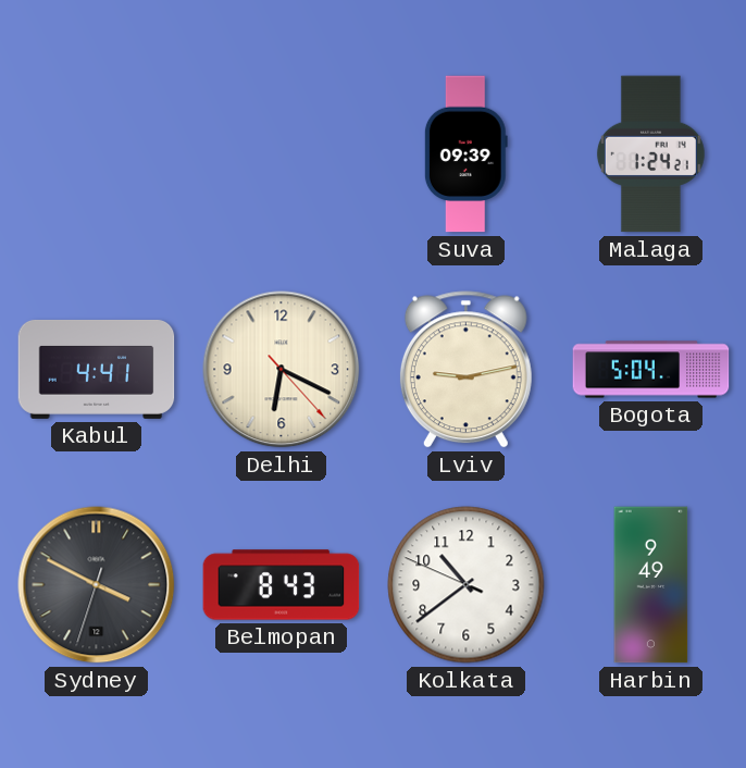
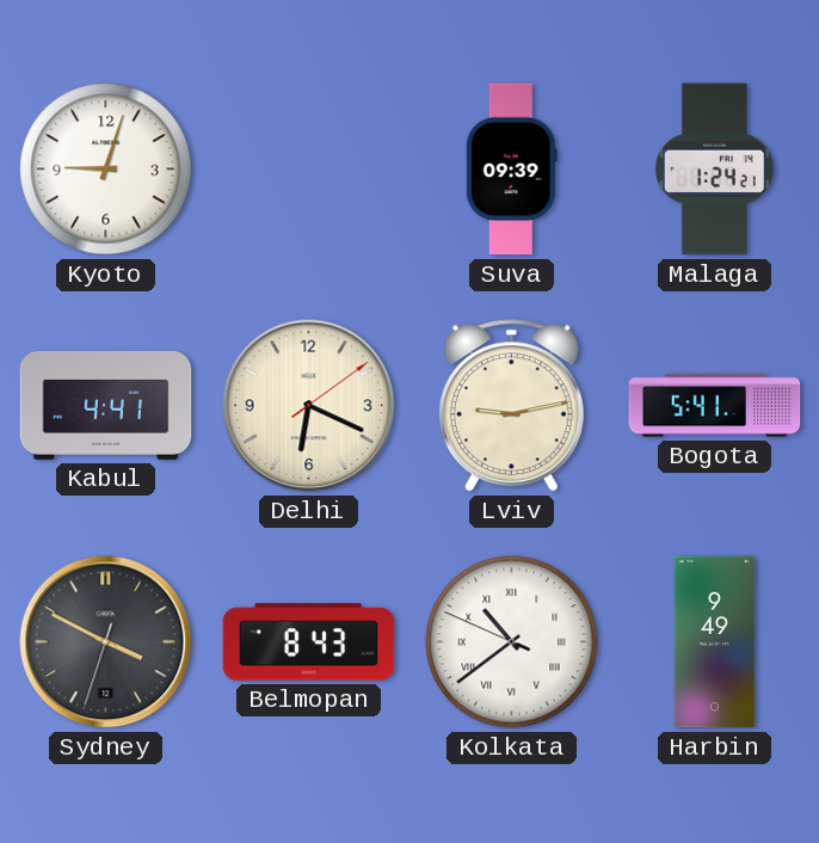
Kyoto: none -> 9:03
Delhi: 6:19:23 -> 6:19:09
Bogota: 5:04 -> 5:41
Kolkata numerals: Arabic -> Roman
